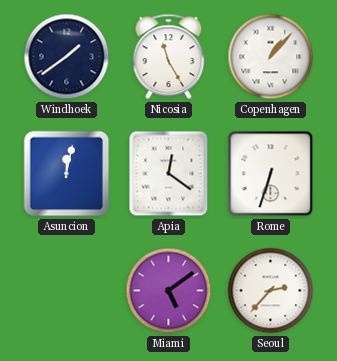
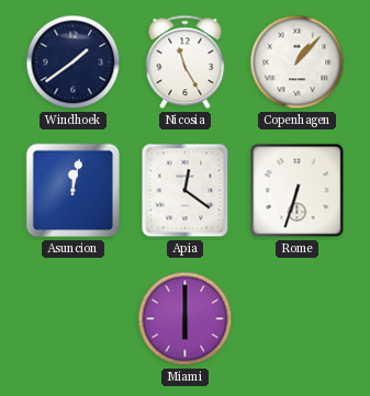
Miami: 5:09 -> 6:00
Seoul: 2:37 -> none
